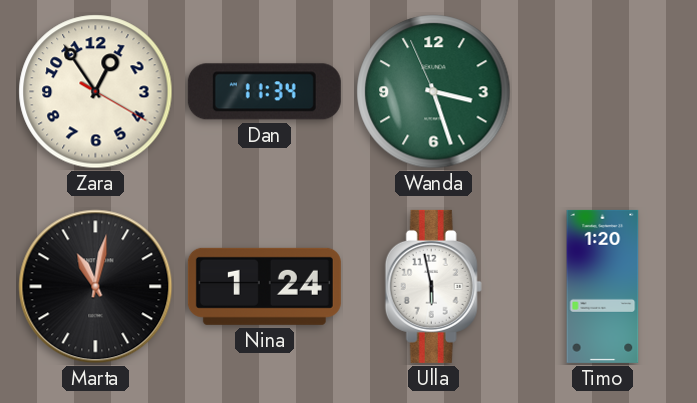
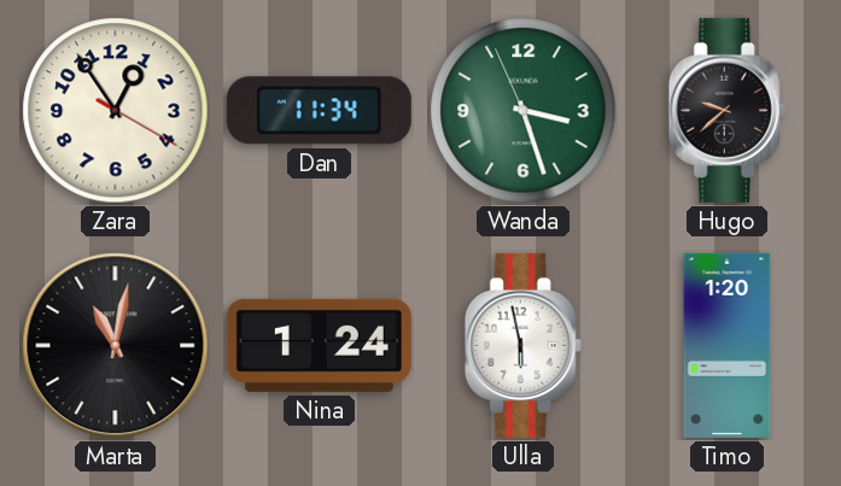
Hugo: none -> 9:38
